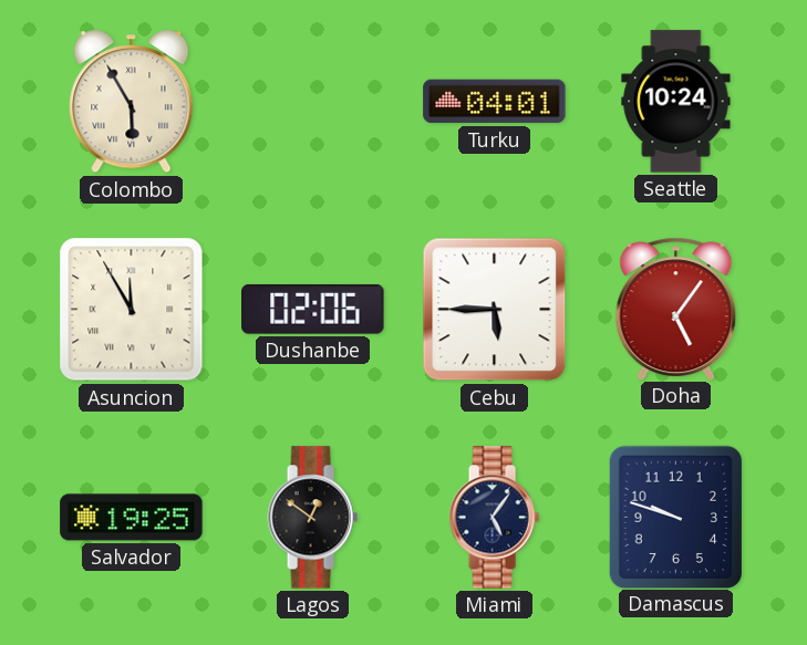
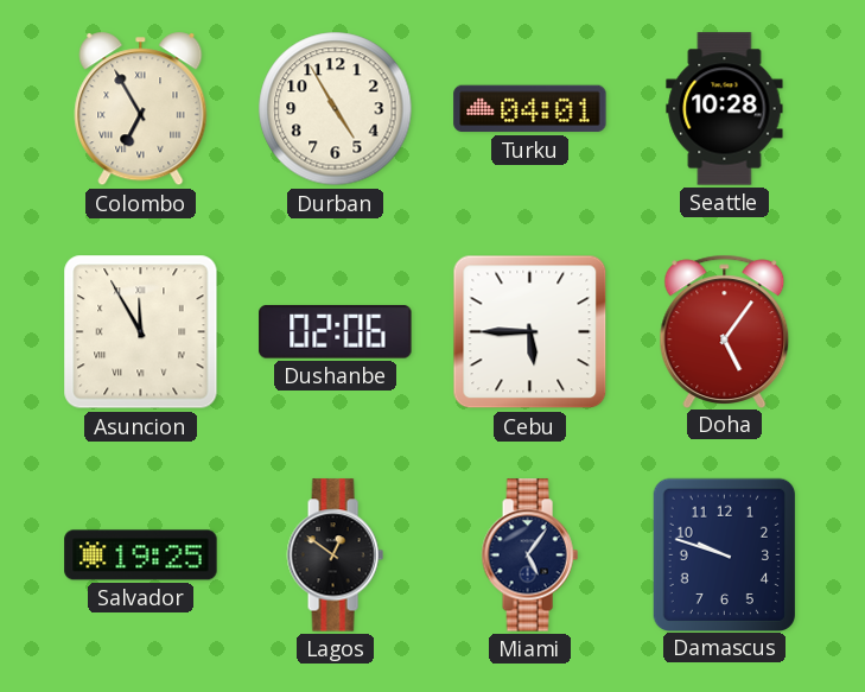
Colombo: 5:55 -> 6:55
Durban: none -> 4:55
Seattle: 10:24 -> 10:28
